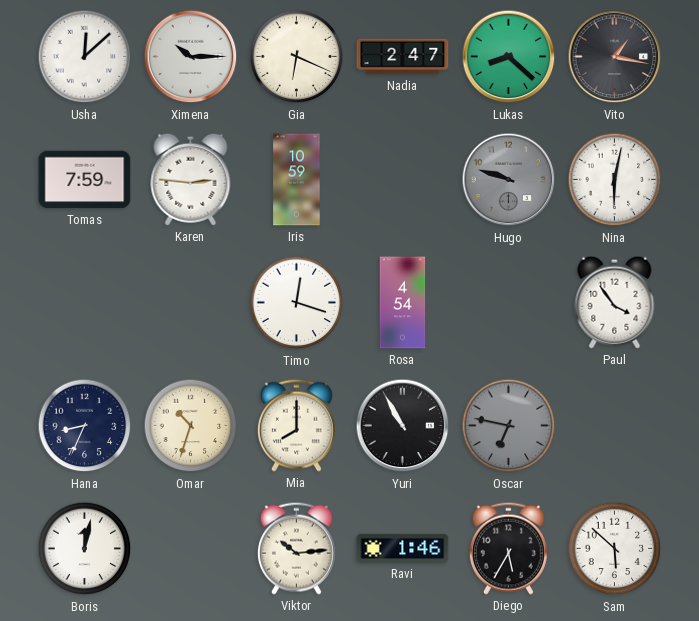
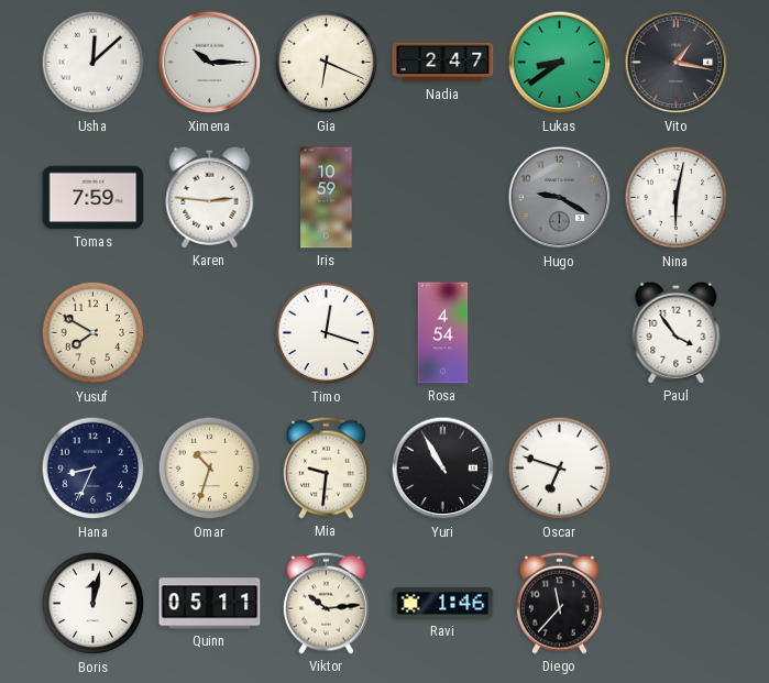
Lukas: 8:22 -> 8:39
Hugo: 9:48 -> 9:20
Yusuf: none -> 7:50
Mia: 8:00 -> 9:31
Oscar: 6:47 -> 6:48
Oscar dial: grey -> white
Quinn: none -> 05:11
Diego: 5:35 -> 11:37
Sam: 5:52 -> none
